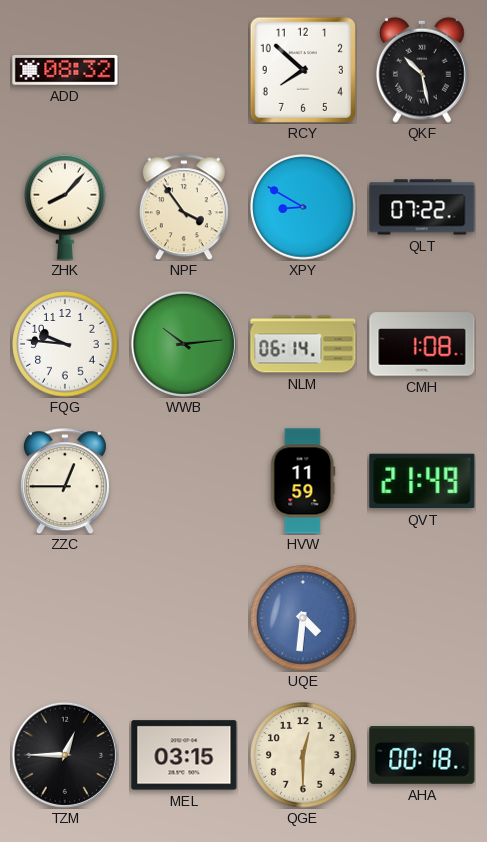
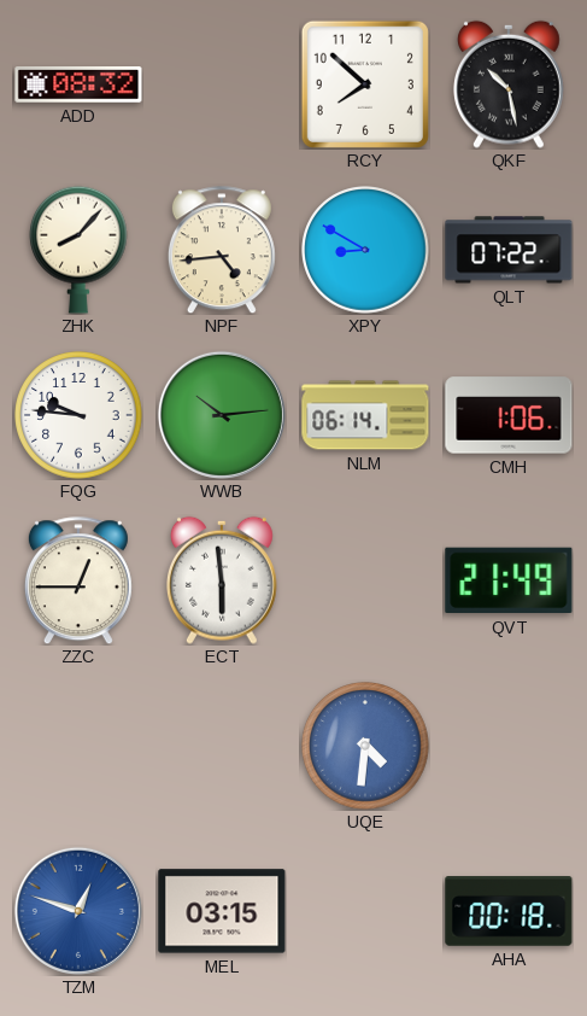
NPF: 3:54 -> 4:44
CMH: 1:08 -> 1:06
ECT: none -> 5:59
HVW: 11:59 -> none
TZM: 12:45 -> 12:48
TZM dial: black -> blue
QGE: 12:30 -> none
